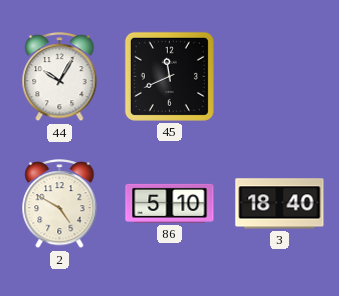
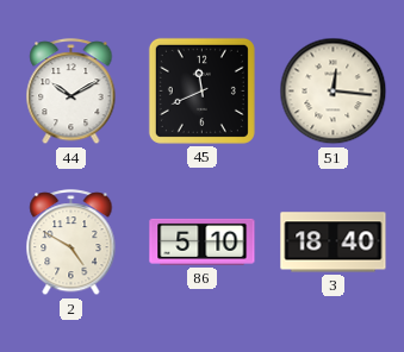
44: 10:05 -> 10:10
51: none -> 12:16
